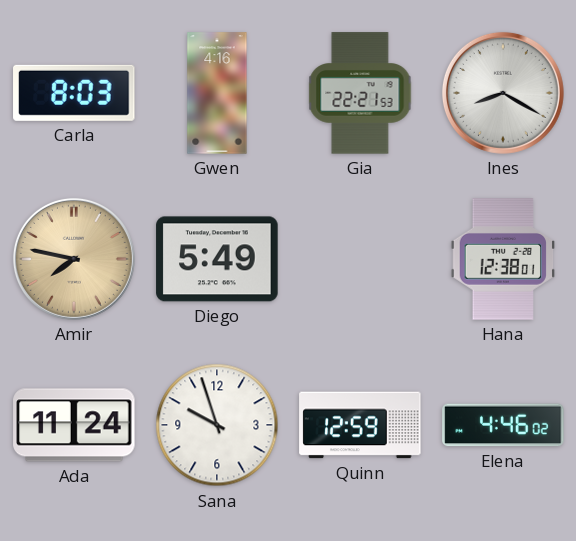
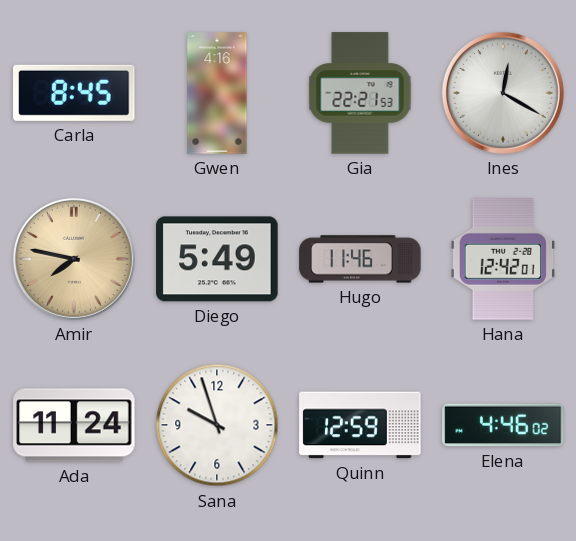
Carla: 8:03 -> 8:45
Ines: 8:20 -> 12:20
Hugo: none -> 11:46
Hana: 12:38 -> 12:42
